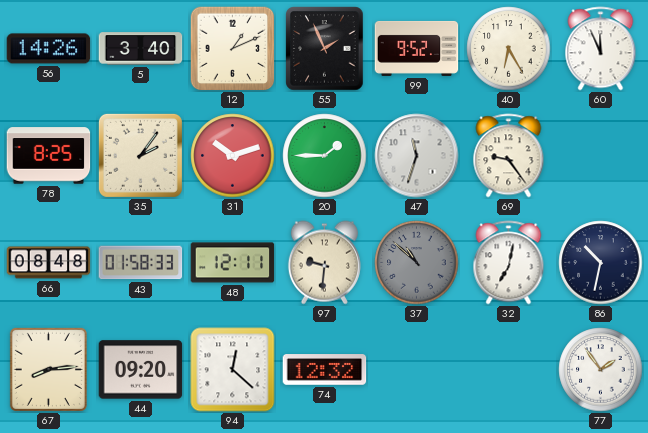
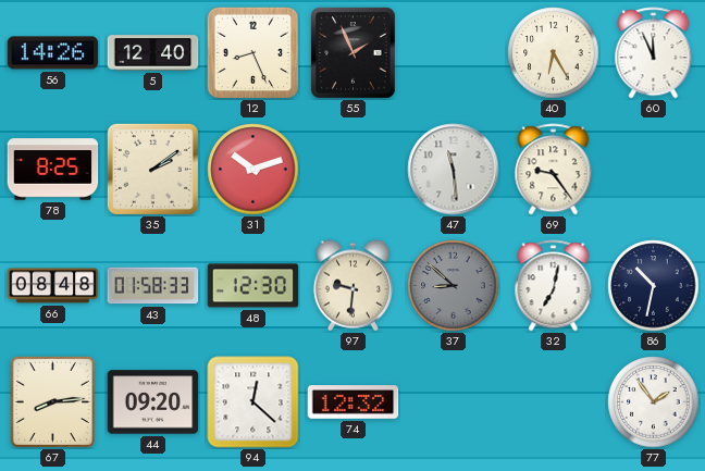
5: 3:40 -> 12:40
12: 1:11 -> 8:26
99: 9:52 -> none
35: 2:06 -> 2:09
20: 1:45 -> none
47: 11:33 -> 11:29
48: 12:11 -> 12:30
37: 10:52 -> 8:52
